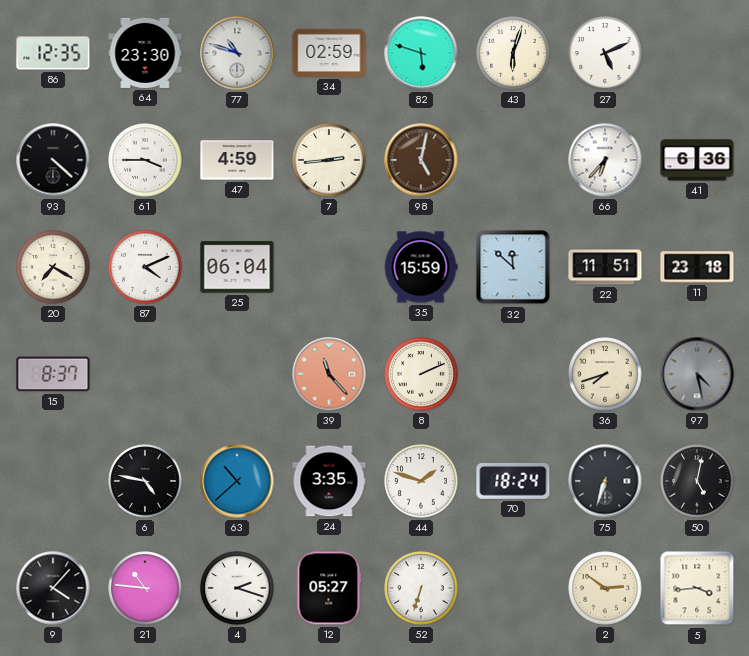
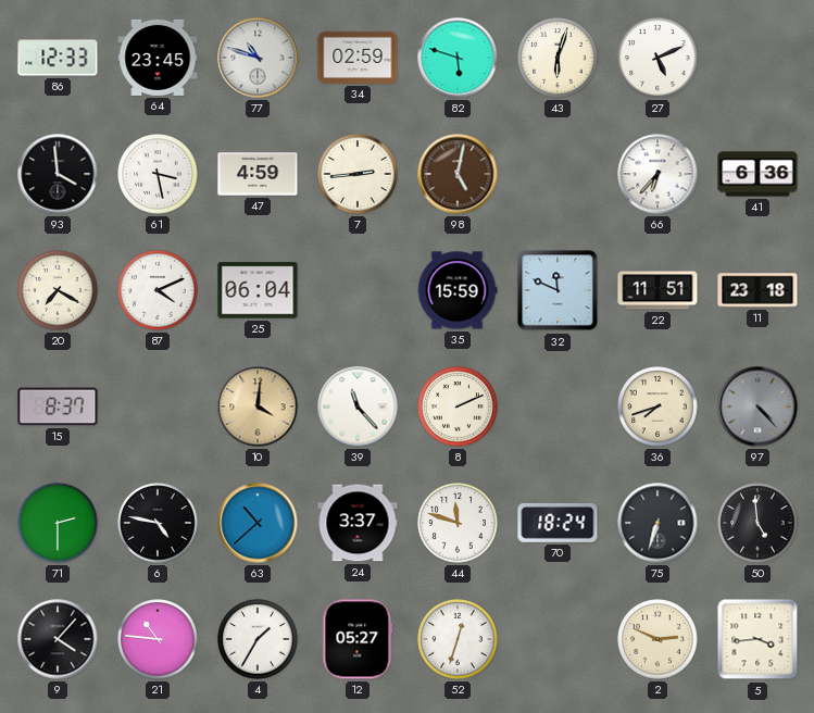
86: 12:35 -> 12:33
64: 23:30 -> 23:45
93: 4:22 -> 3:59
61: 3:45 -> 3:28
32: 11:52 -> 11:49
10: none -> 4:01
39 dial: salmon -> white
97: 4:28 -> 4:23
71: none -> 2:30
24: 3:35 -> 3:37
44: 1:48 -> 11:48
50: 5:02 -> 4:59
4: 2:18 -> 1:35
52: 6:33 -> 12:33
2: 2:51 -> 2:49
